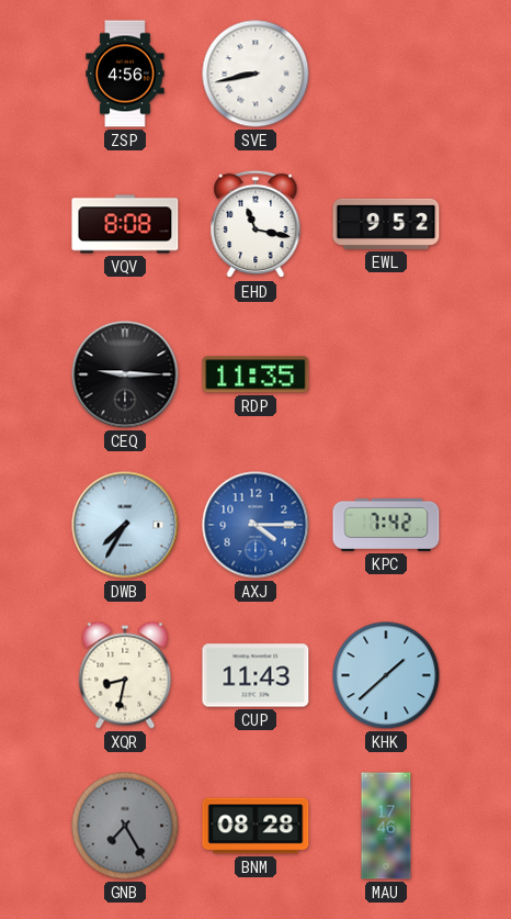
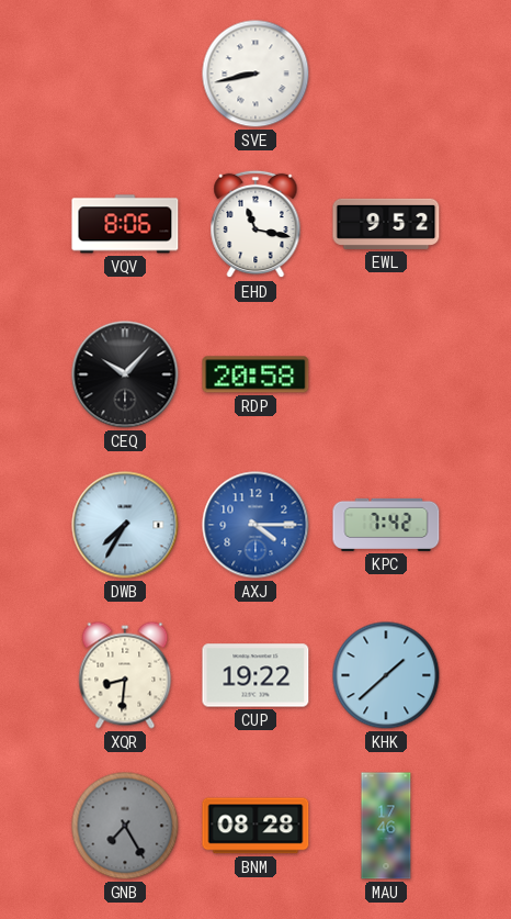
ZSP: 4:56 -> none
VQV: 8:08 -> 8:06
CEQ: 9:15 -> 10:07
RDP: 11:35 -> 20:58
XQR: 8:32 -> 8:31
CUP: 11:43 -> 19:22
